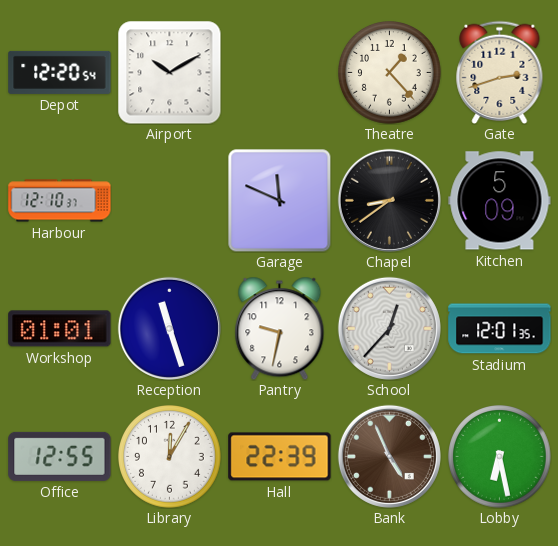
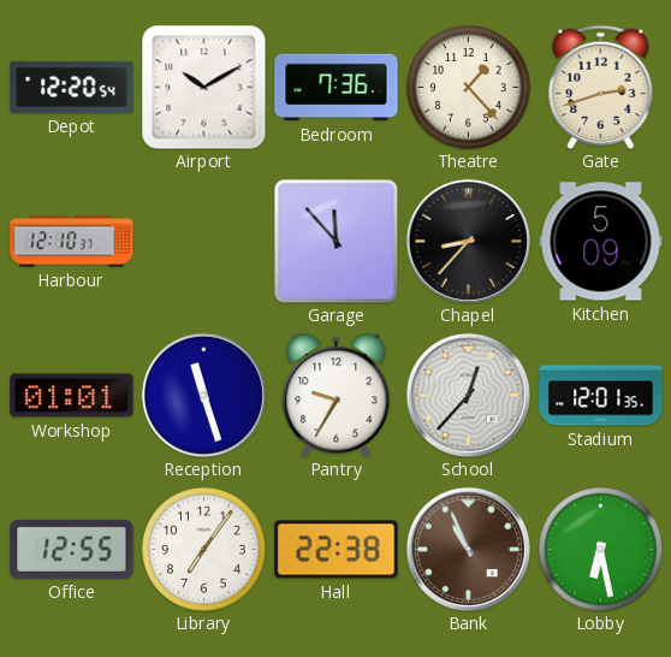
Bedroom: none -> 7:36
Garage: 11:49 -> 11:53
Chapel: 8:39 -> 8:37
Pantry: 9:32 -> 9:35
Library: 12:05 -> 7:06
Hall: 22:39 -> 22:38
Bank: 4:56 -> 10:56
